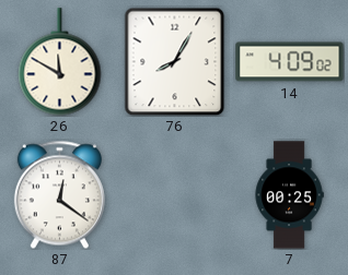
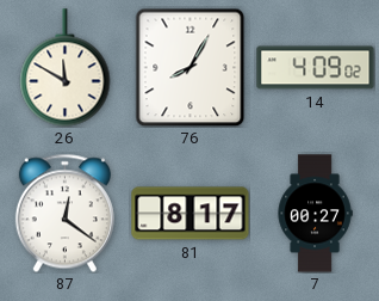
81: none -> 8:17
7: 00:25 -> 00:27
